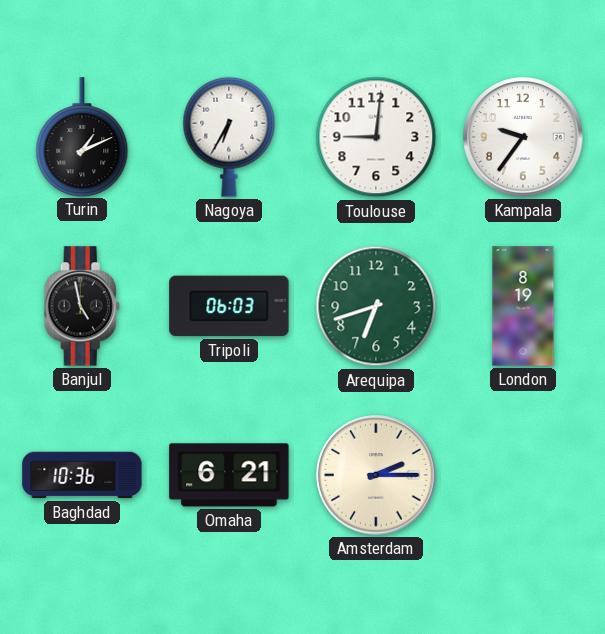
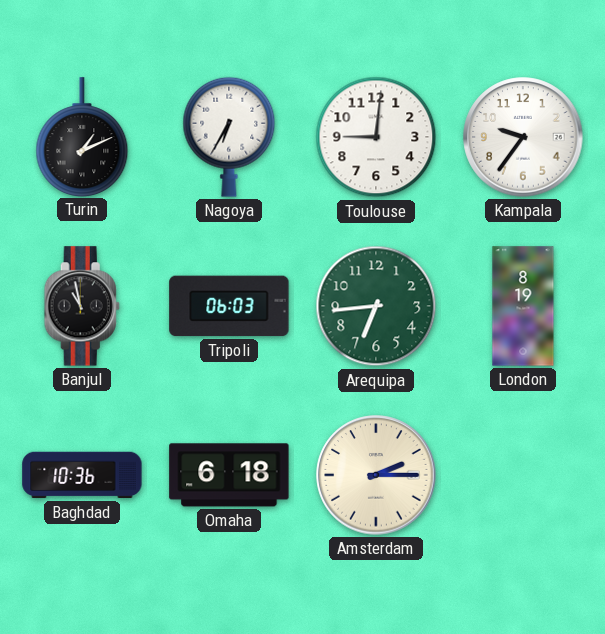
Banjul: 4:58 -> 10:58
Arequipa: 6:42 -> 6:44
Omaha: 6:21 -> 6:18
